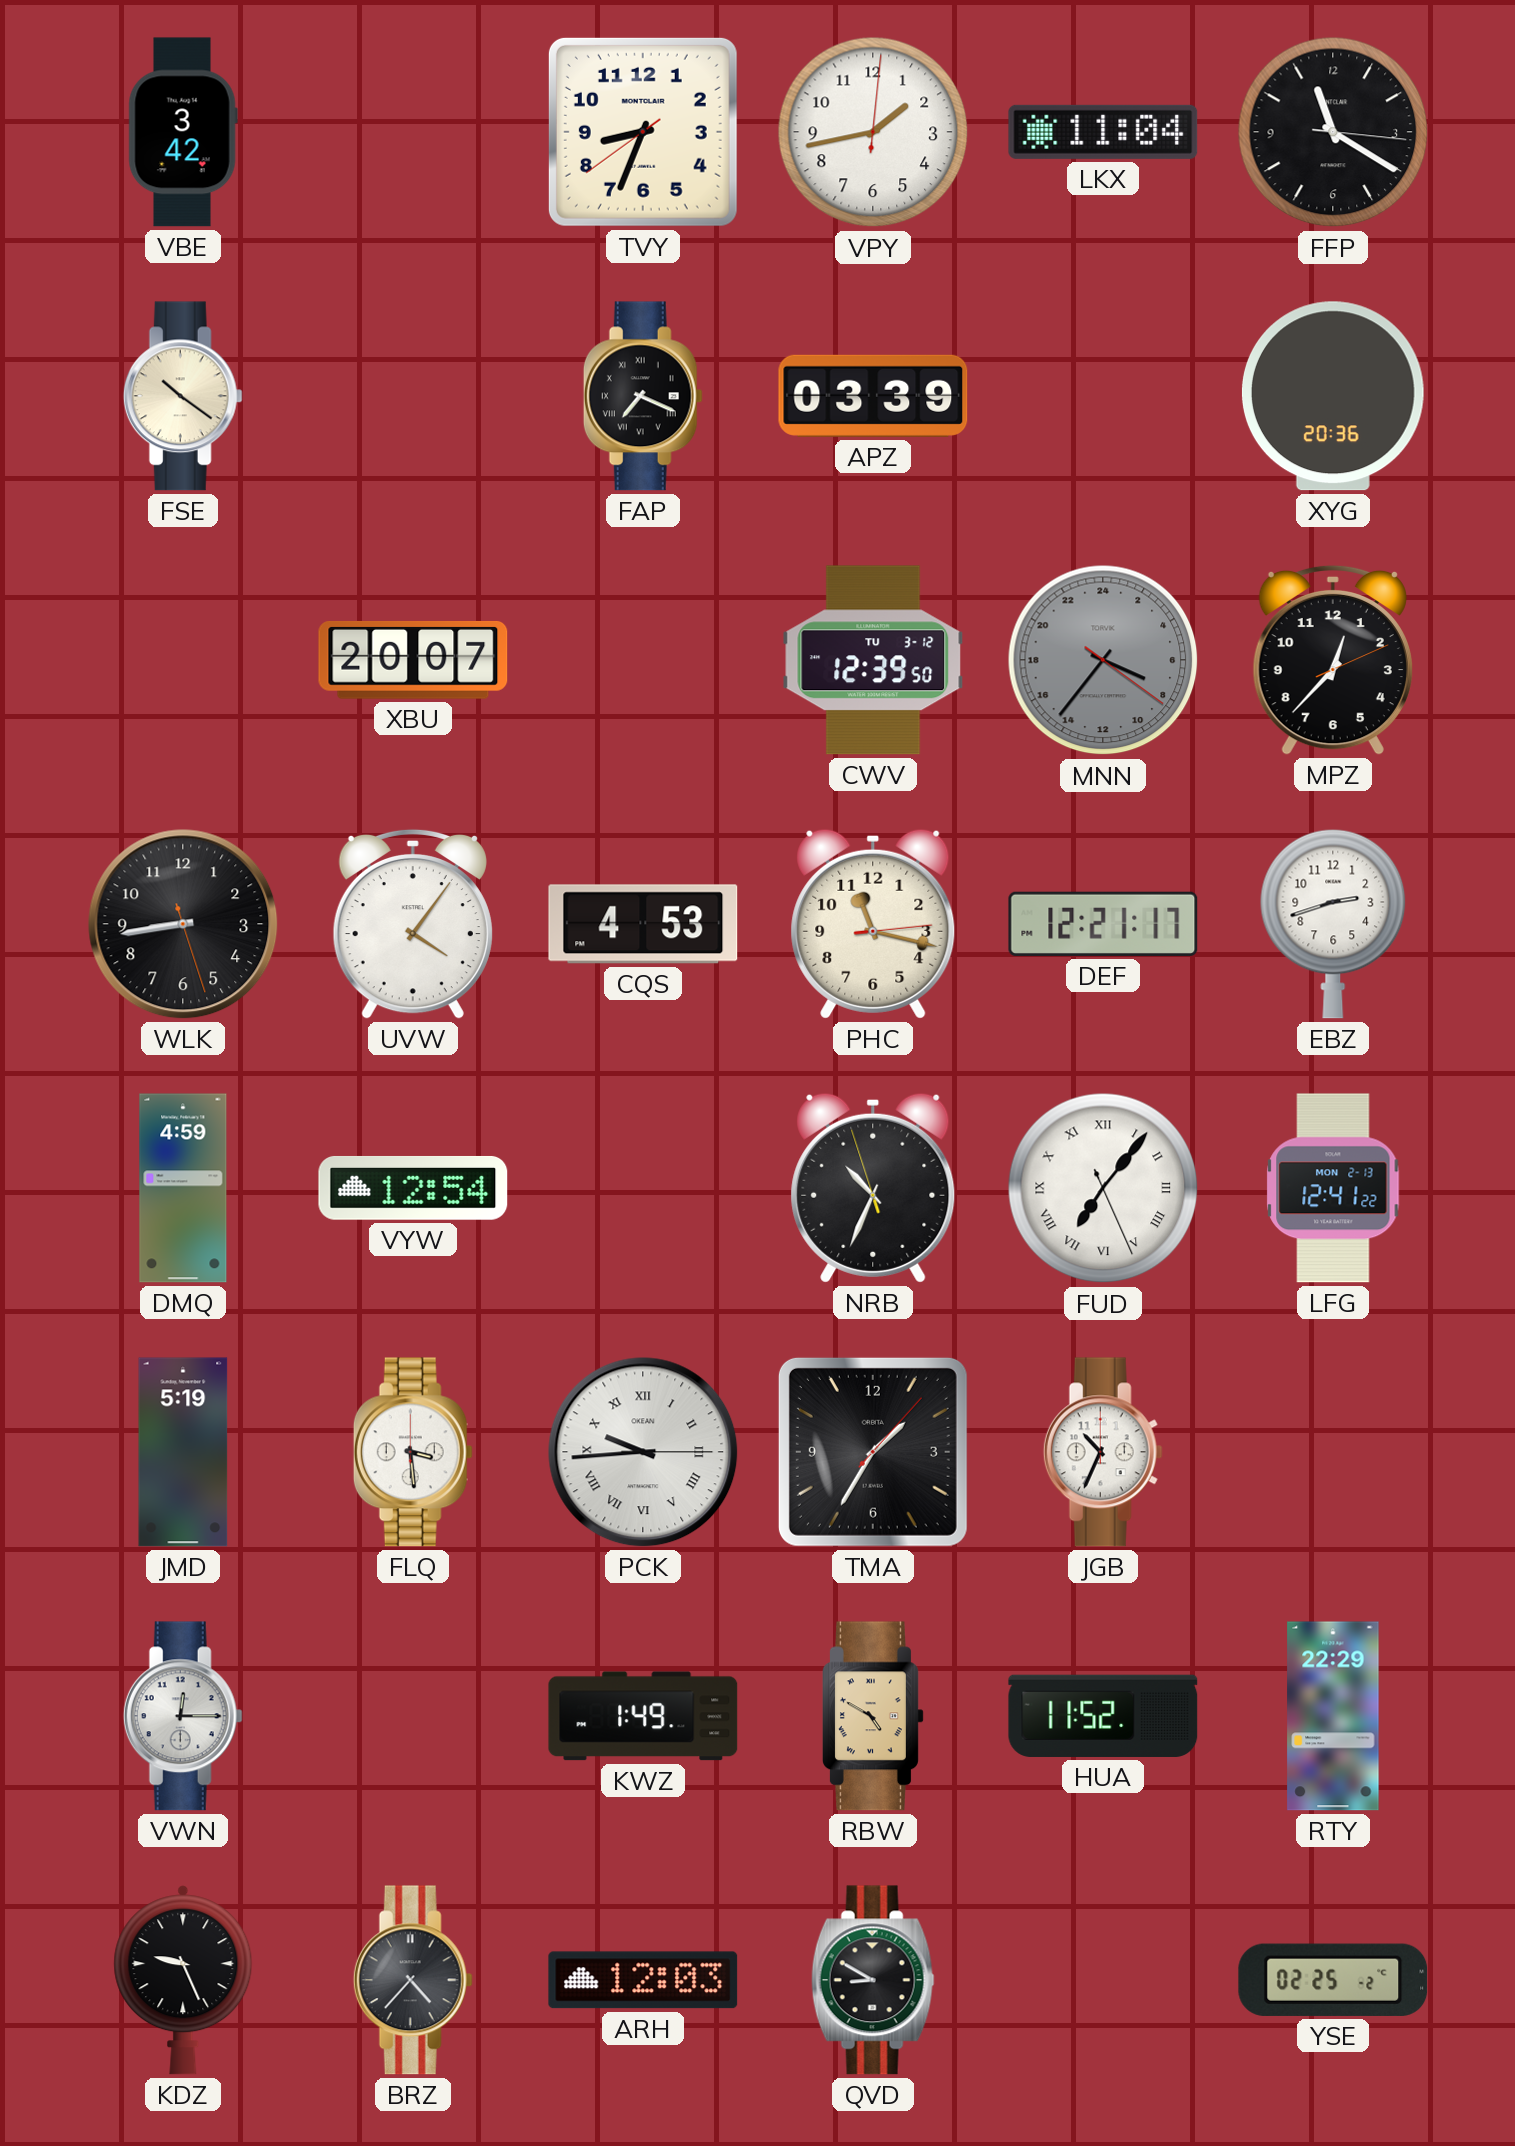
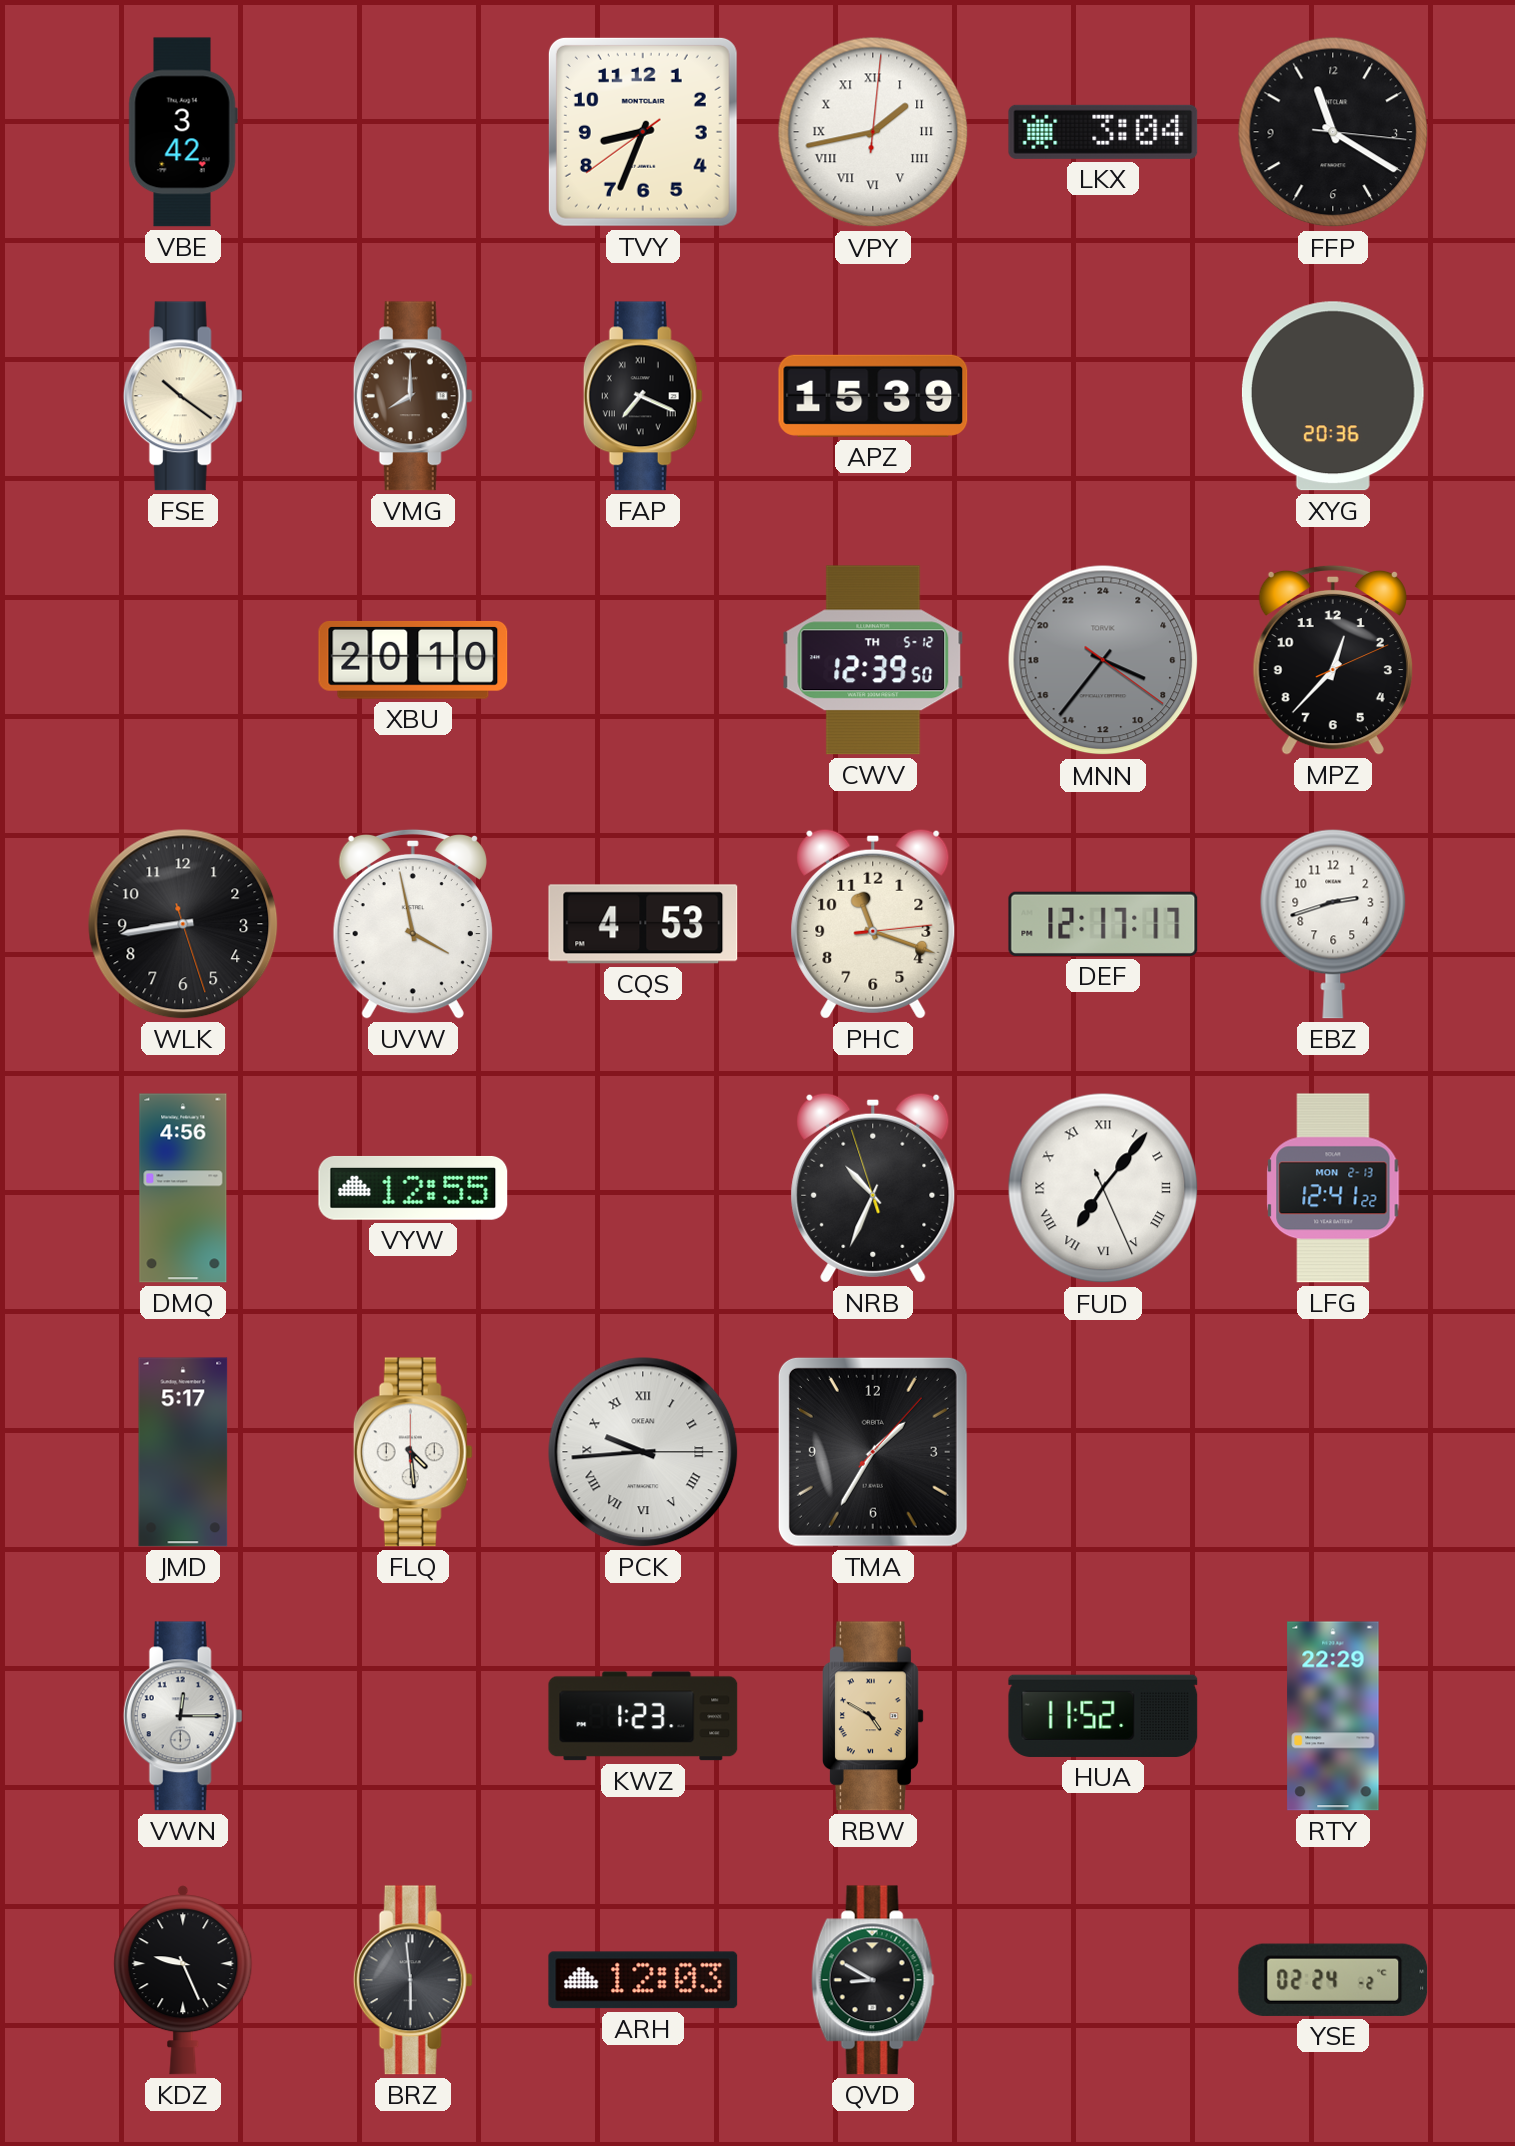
VPY numerals: Arabic -> Roman
LKX: 11:04 -> 3:04
VMG: none -> 8:00
APZ: 03:39 -> 15:39
XBU: 20:07 -> 20:10
CWV date: TU 3-12 -> TH 5-12
UVW: 4:06 -> 3:58
PHC: 11:17 -> 11:18
DEF: 12:21 -> 12:17
DMQ: 4:59 -> 4:56
VYW: 12:54 -> 12:55
JMD: 5:19 -> 5:17
FLQ: 3:29 -> 4:29
JGB: 10:34 -> none
KWZ: 1:49 -> 1:23
BRZ: 4:37 -> 5:59
YSE: 02:25 -> 02:24
